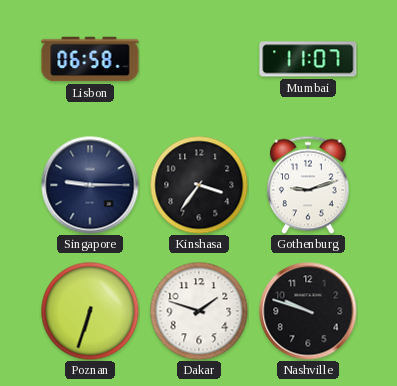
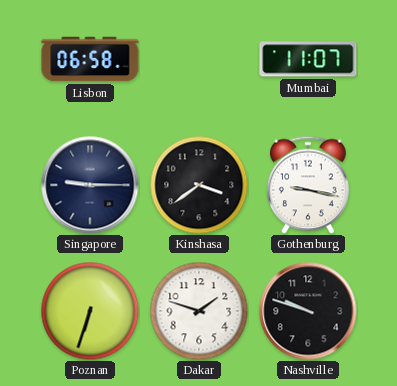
Kinshasa: 3:36 -> 3:39
Gothenburg: 9:12 -> 9:17
